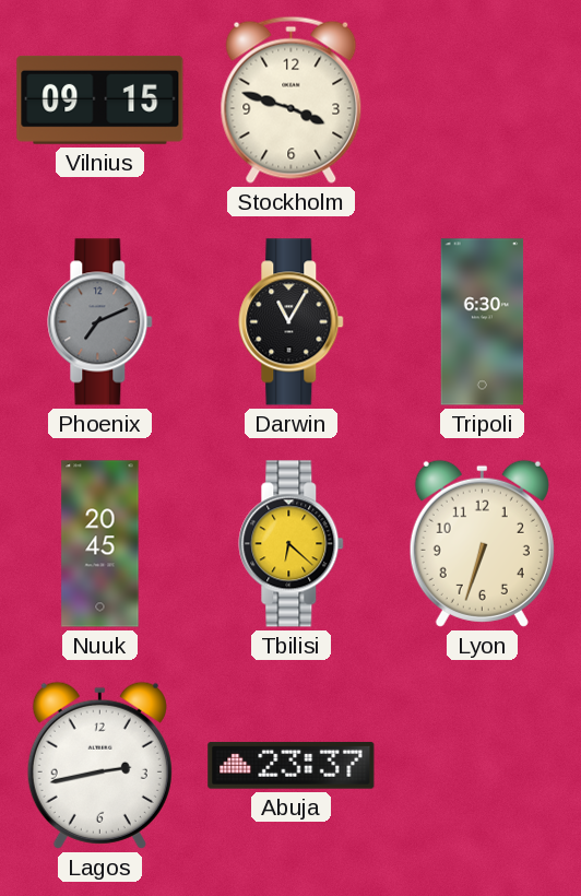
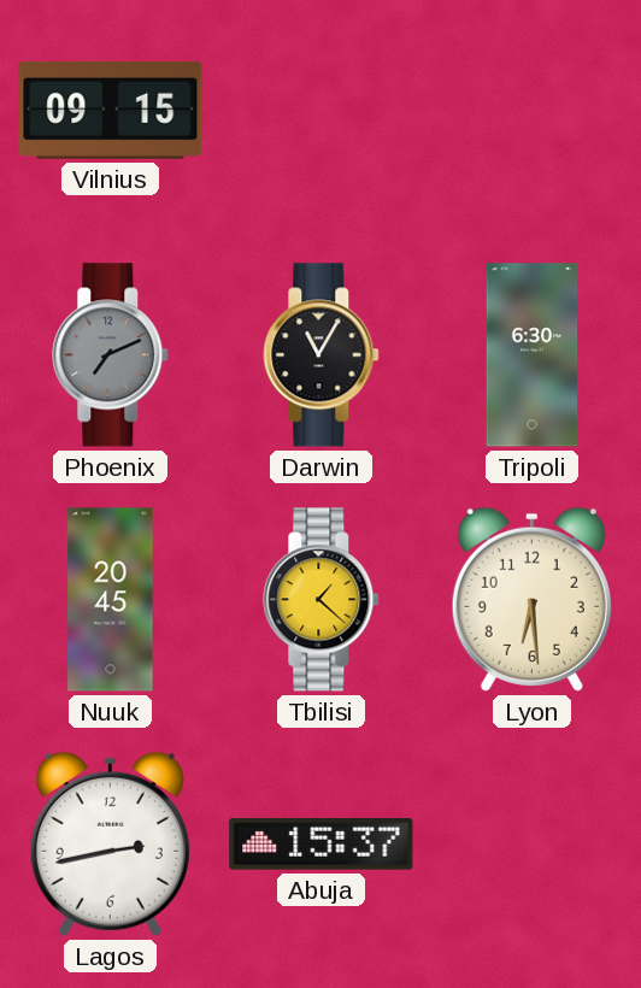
Stockholm: 3:48 -> none
Tbilisi: 6:22 -> 1:22
Lyon: 6:33 -> 6:29
Abuja: 23:37 -> 15:37
